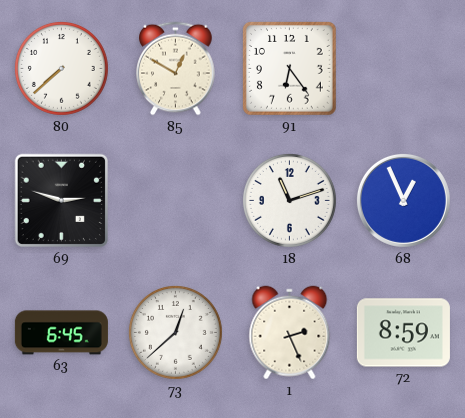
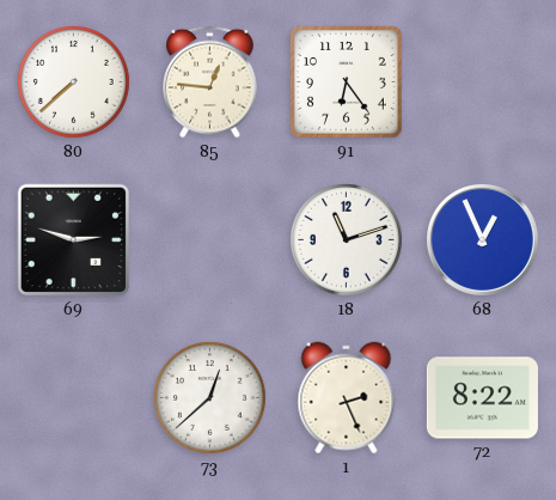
85: 12:50 -> 12:46
63: 6:45 -> none
72: 8:59 -> 8:22
